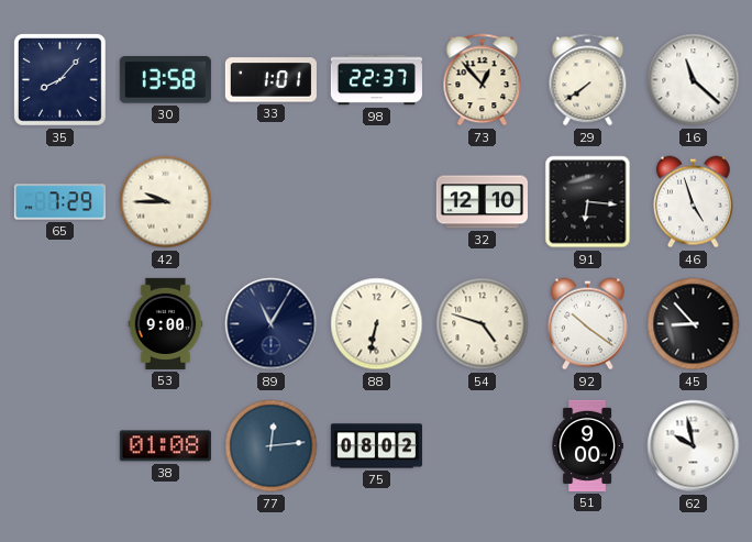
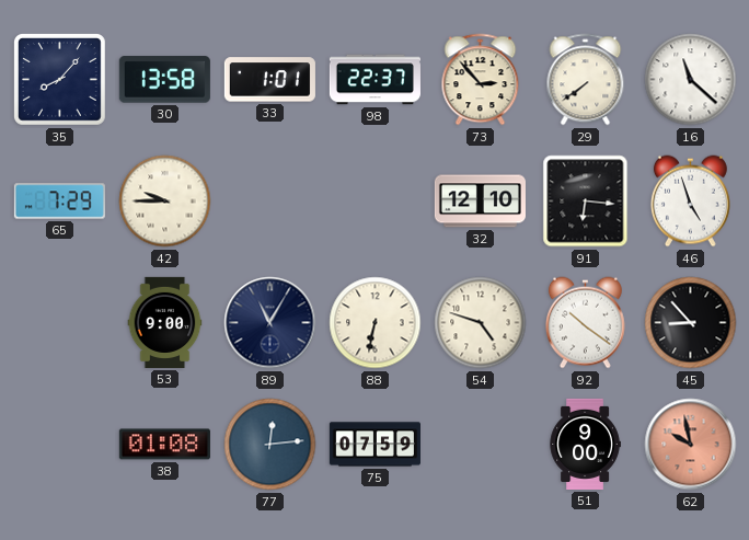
73: 12:53 -> 2:53
75: 08:02 -> 07:59
62 dial: white -> salmon
